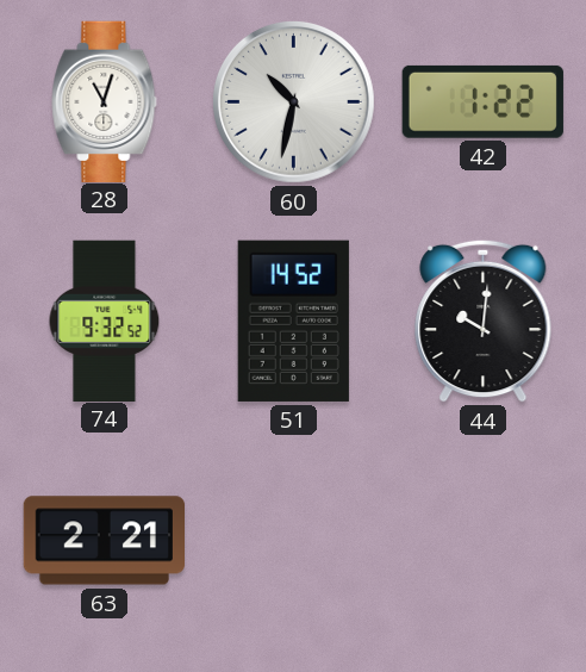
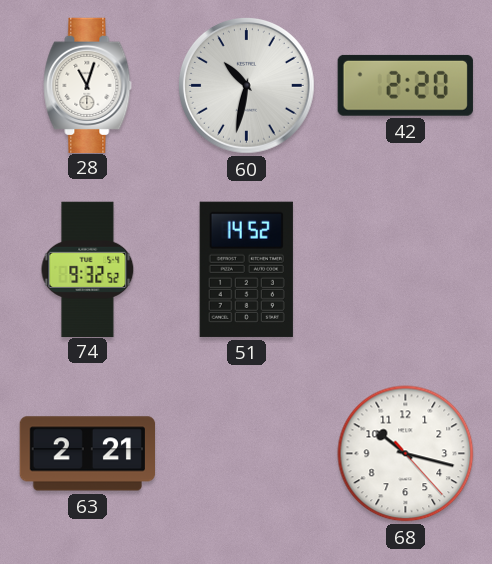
42: 1:22 -> 2:20
44: 10:01 -> none
68: none -> 10:17
